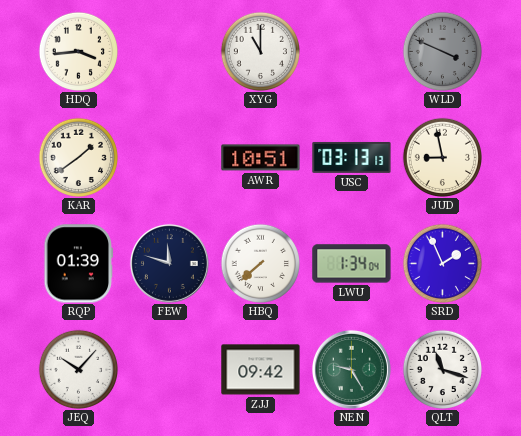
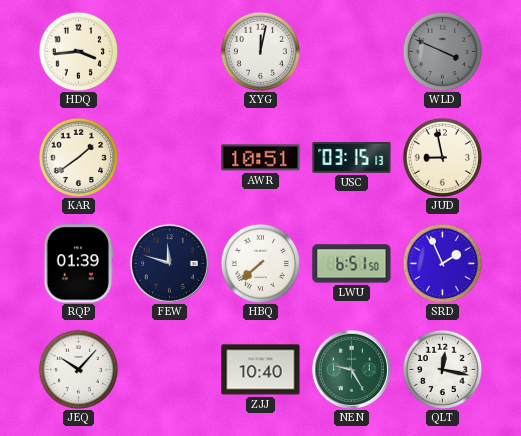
XYG: 11:00 -> 12:02
USC: 03:13 -> 03:15
LWU: 1:34 -> 6:51
ZJJ: 09:42 -> 10:40
QLT: 11:18 -> 12:17
